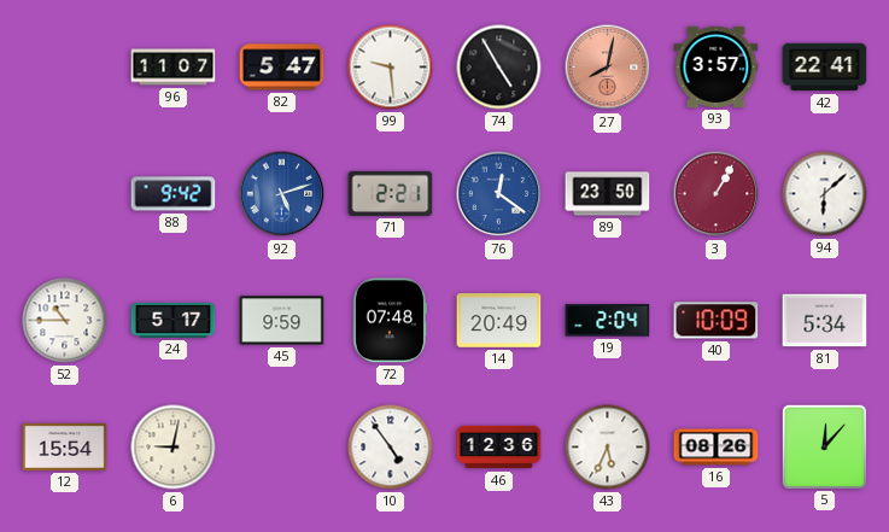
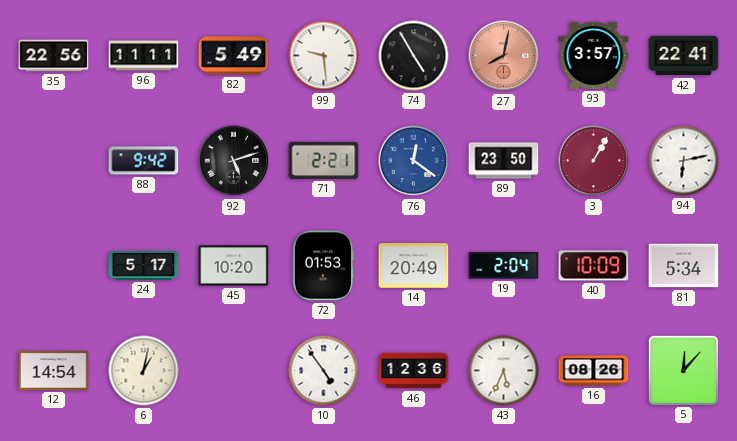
35: none -> 22:56
96: 11:07 -> 11:11
82: 5:47 -> 5:49
92 dial: blue -> black
94: 6:08 -> 6:13
52: 10:45 -> none
45: 9:59 -> 10:20
72: 07:48 -> 01:53
12: 15:54 -> 14:54
6: 9:02 -> 1:02
